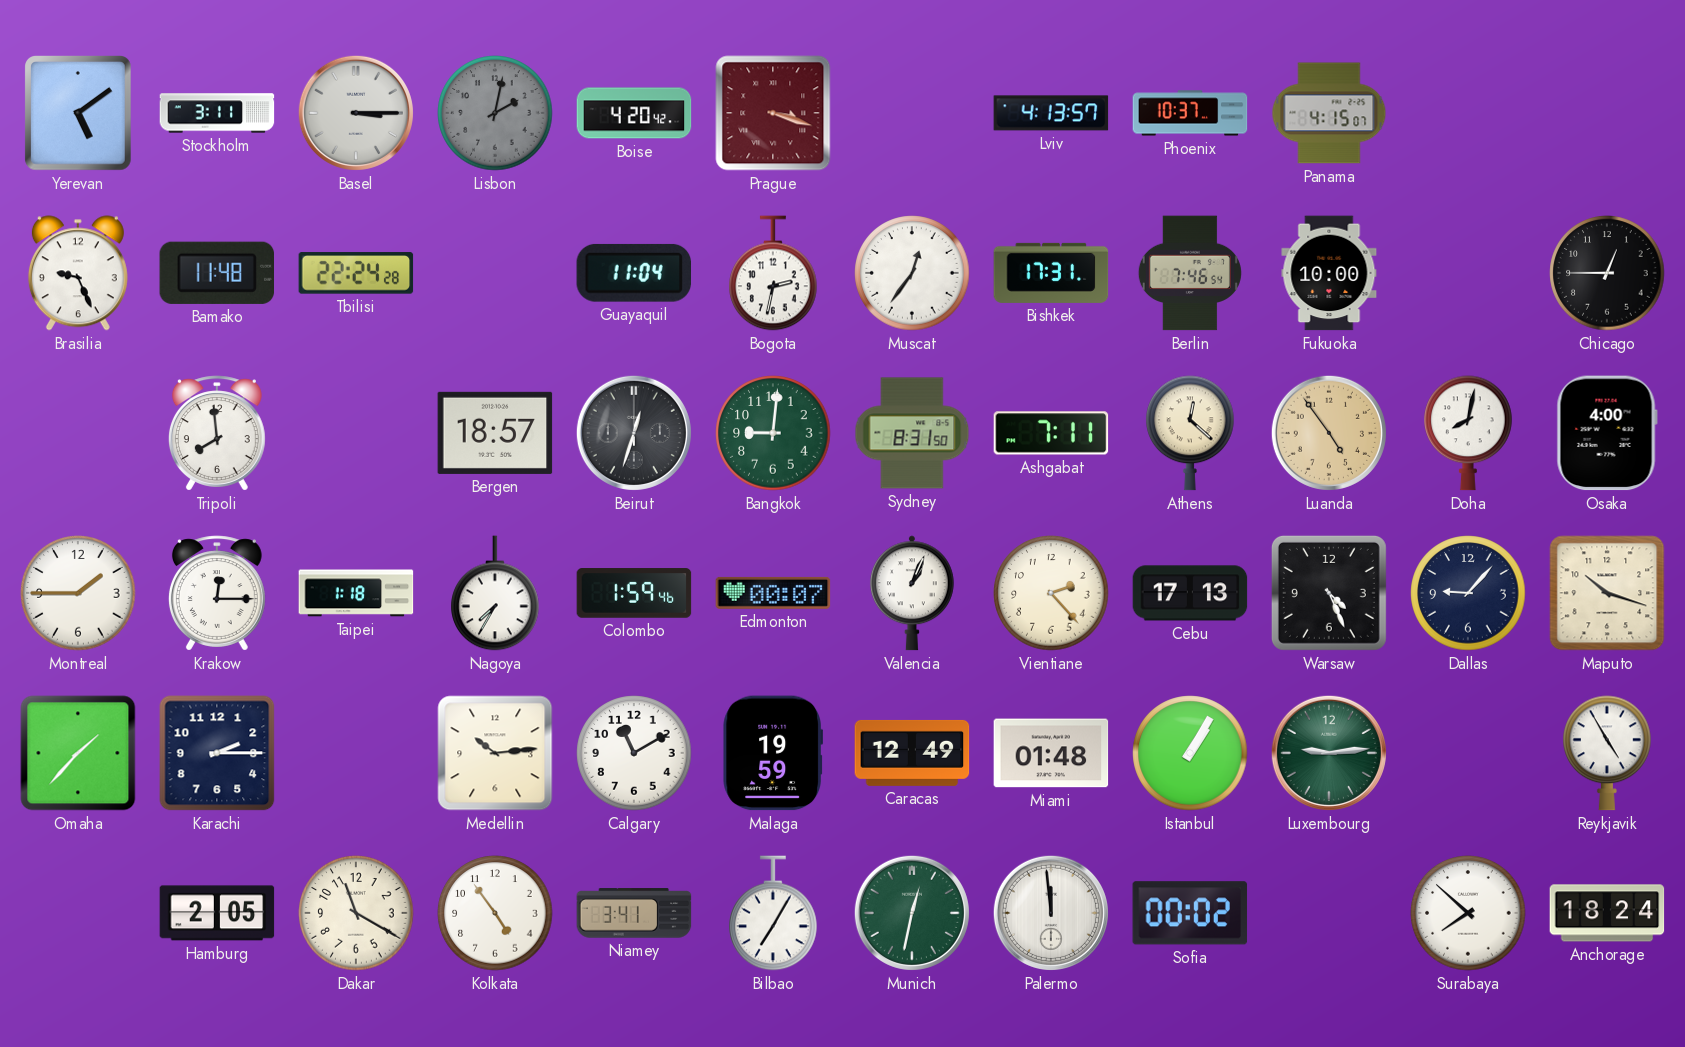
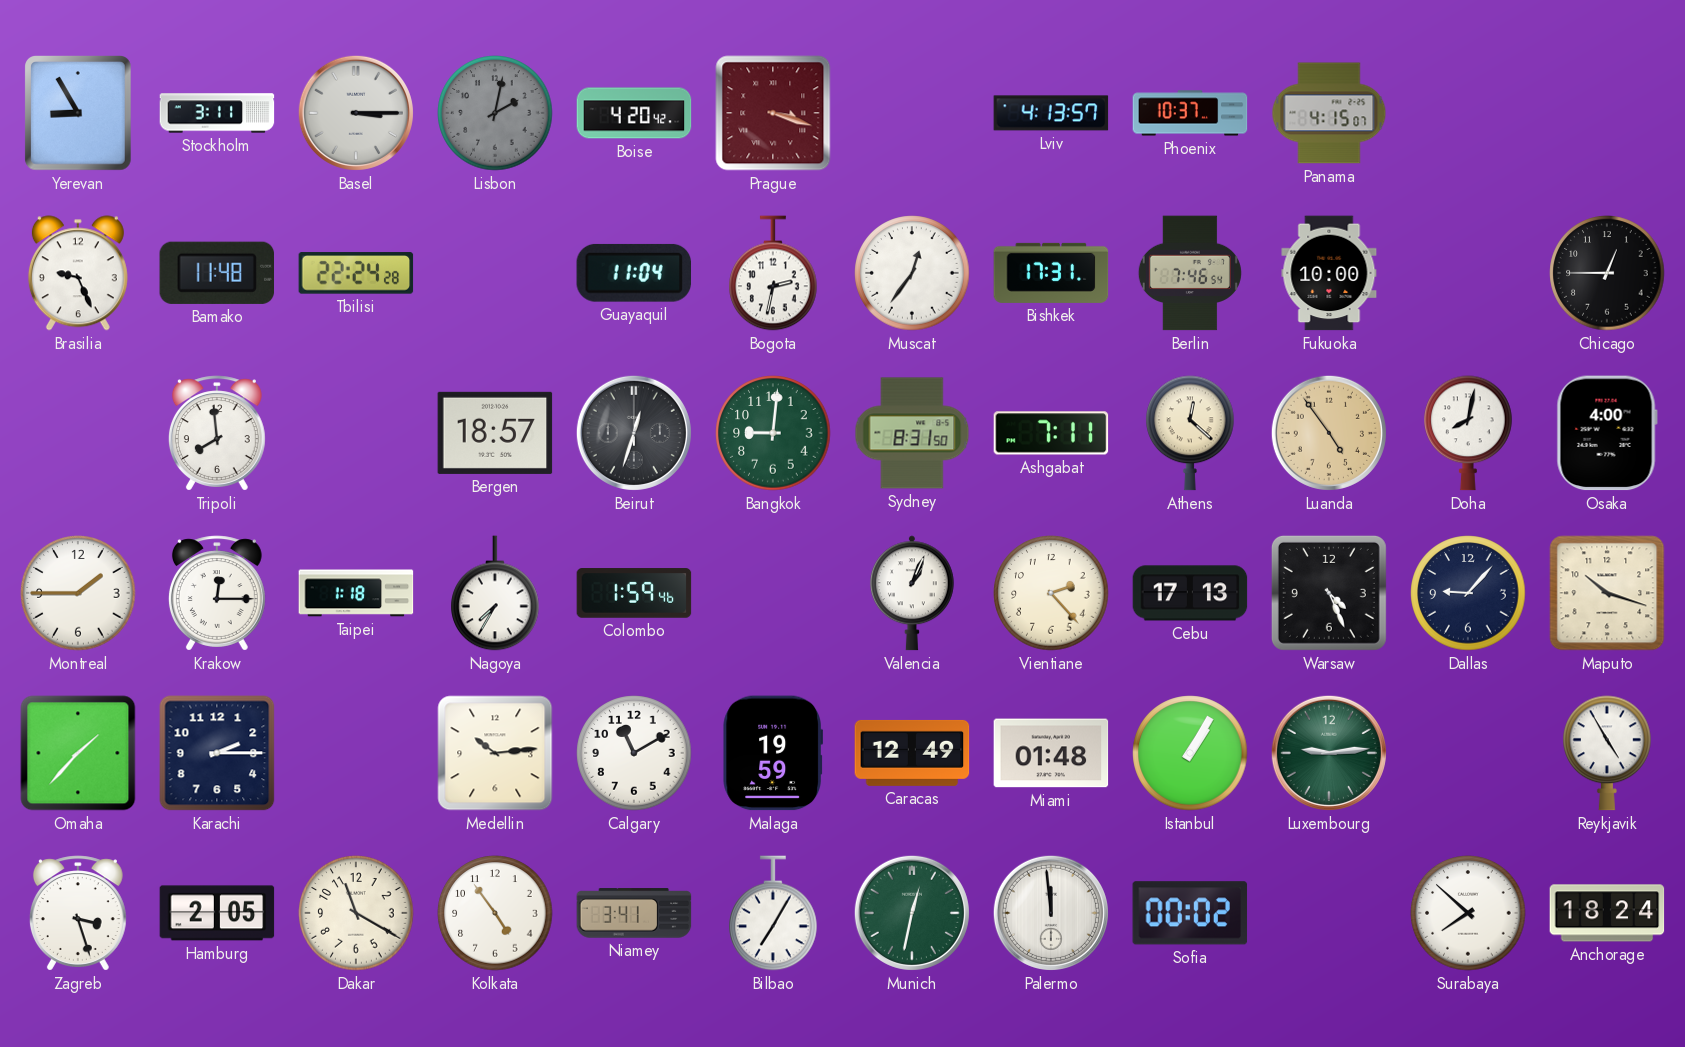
Yerevan: 5:09 -> 8:55
Edmonton: 00:07 -> none
Zagreb: none -> 3:27
